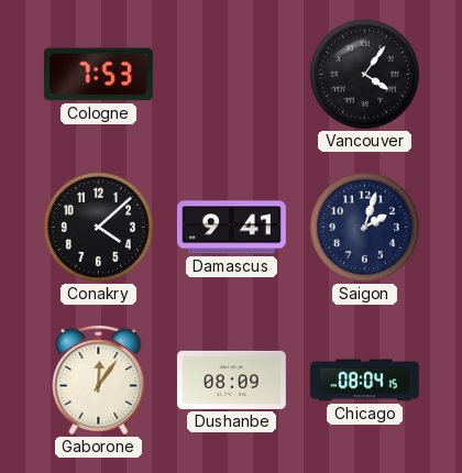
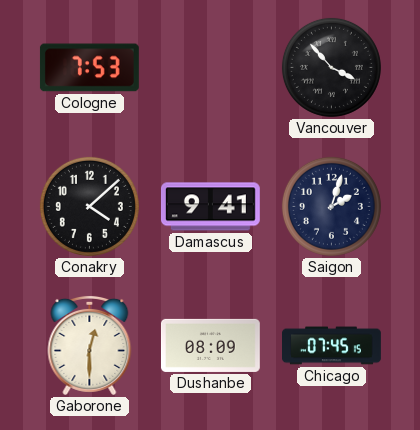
Vancouver: 4:06 -> 3:53
Gaborone: 12:06 -> 12:30
Chicago: 08:04 -> 07:45
